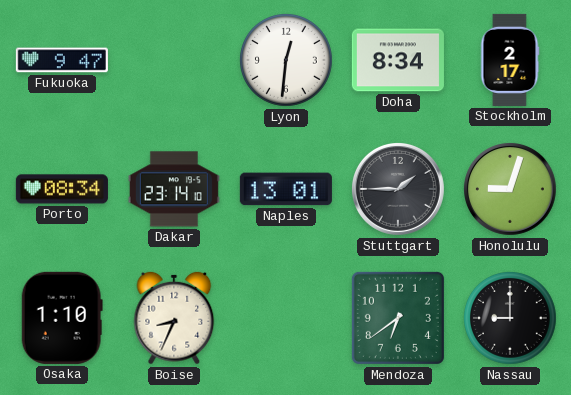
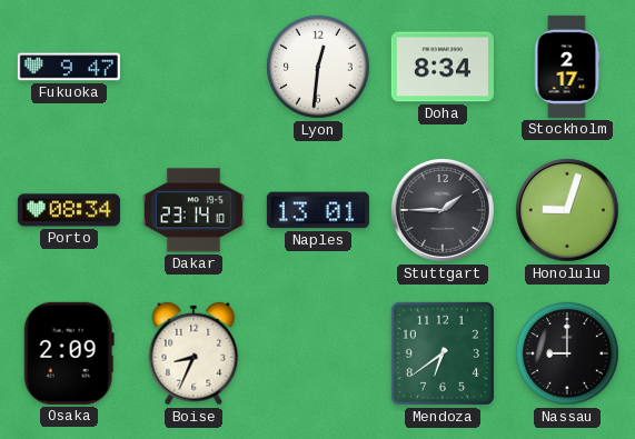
Osaka: 1:10 -> 2:09
